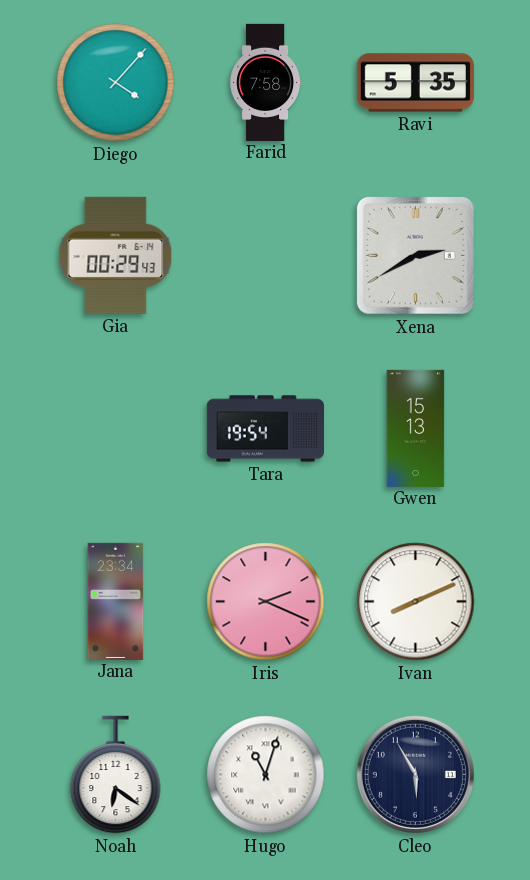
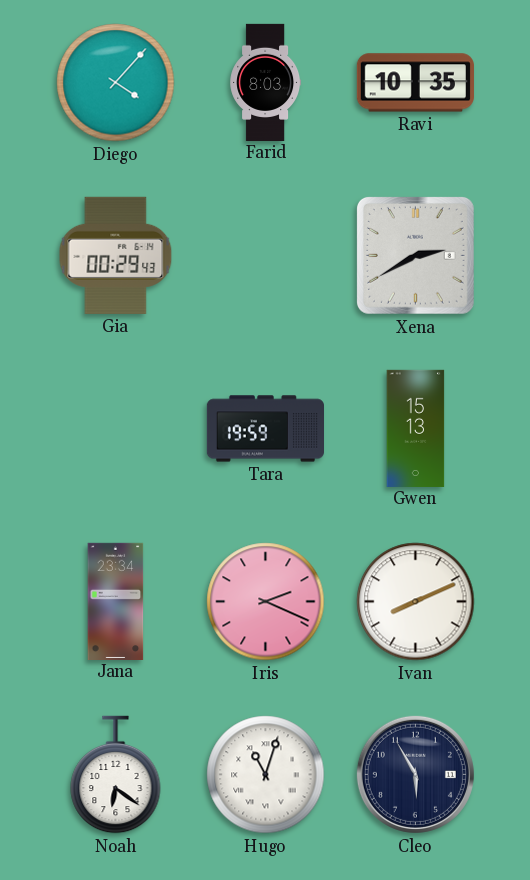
Farid: 7:58 -> 8:03
Ravi: 5:35 -> 10:35
Tara: 19:54 -> 19:59
